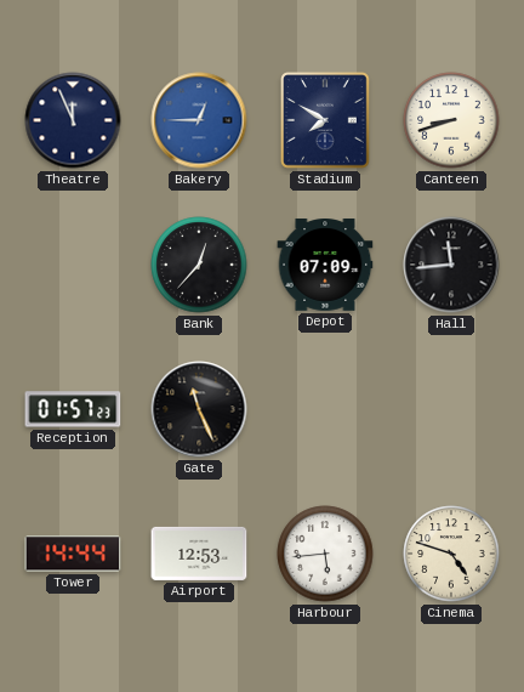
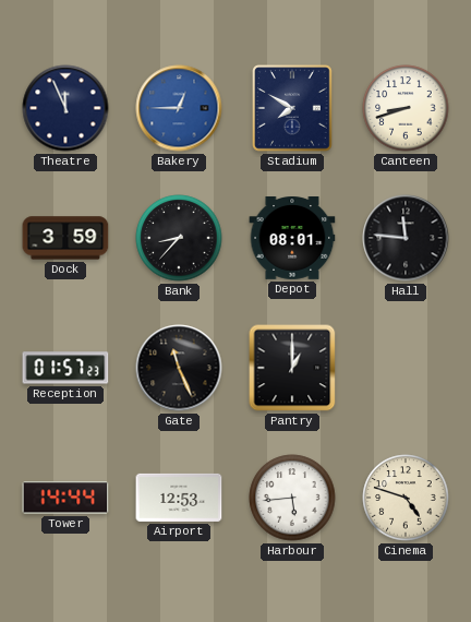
Dock: none -> 3:59
Bank: 12:37 -> 8:37
Depot: 07:09 -> 08:01
Hall: 11:44 -> 11:46
Pantry: none -> 1:00
